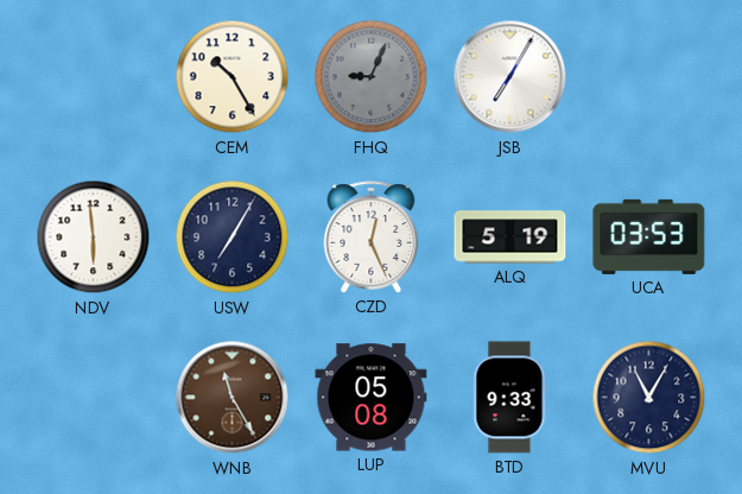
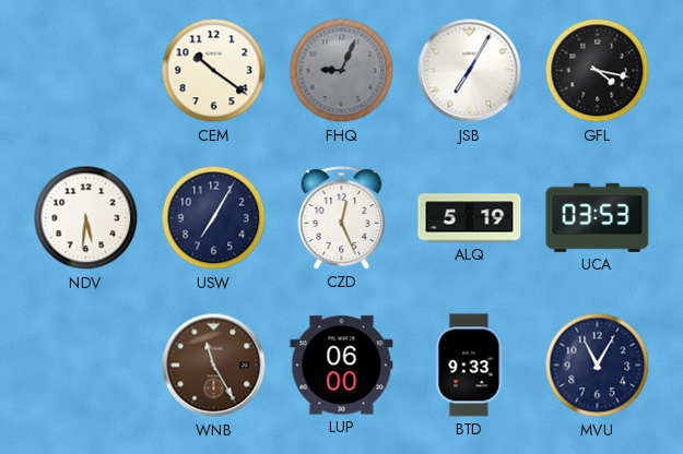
CEM: 10:25 -> 10:21
GFL: none -> 4:17
NDV: 5:59 -> 5:31
LUP: 05:08 -> 06:00
